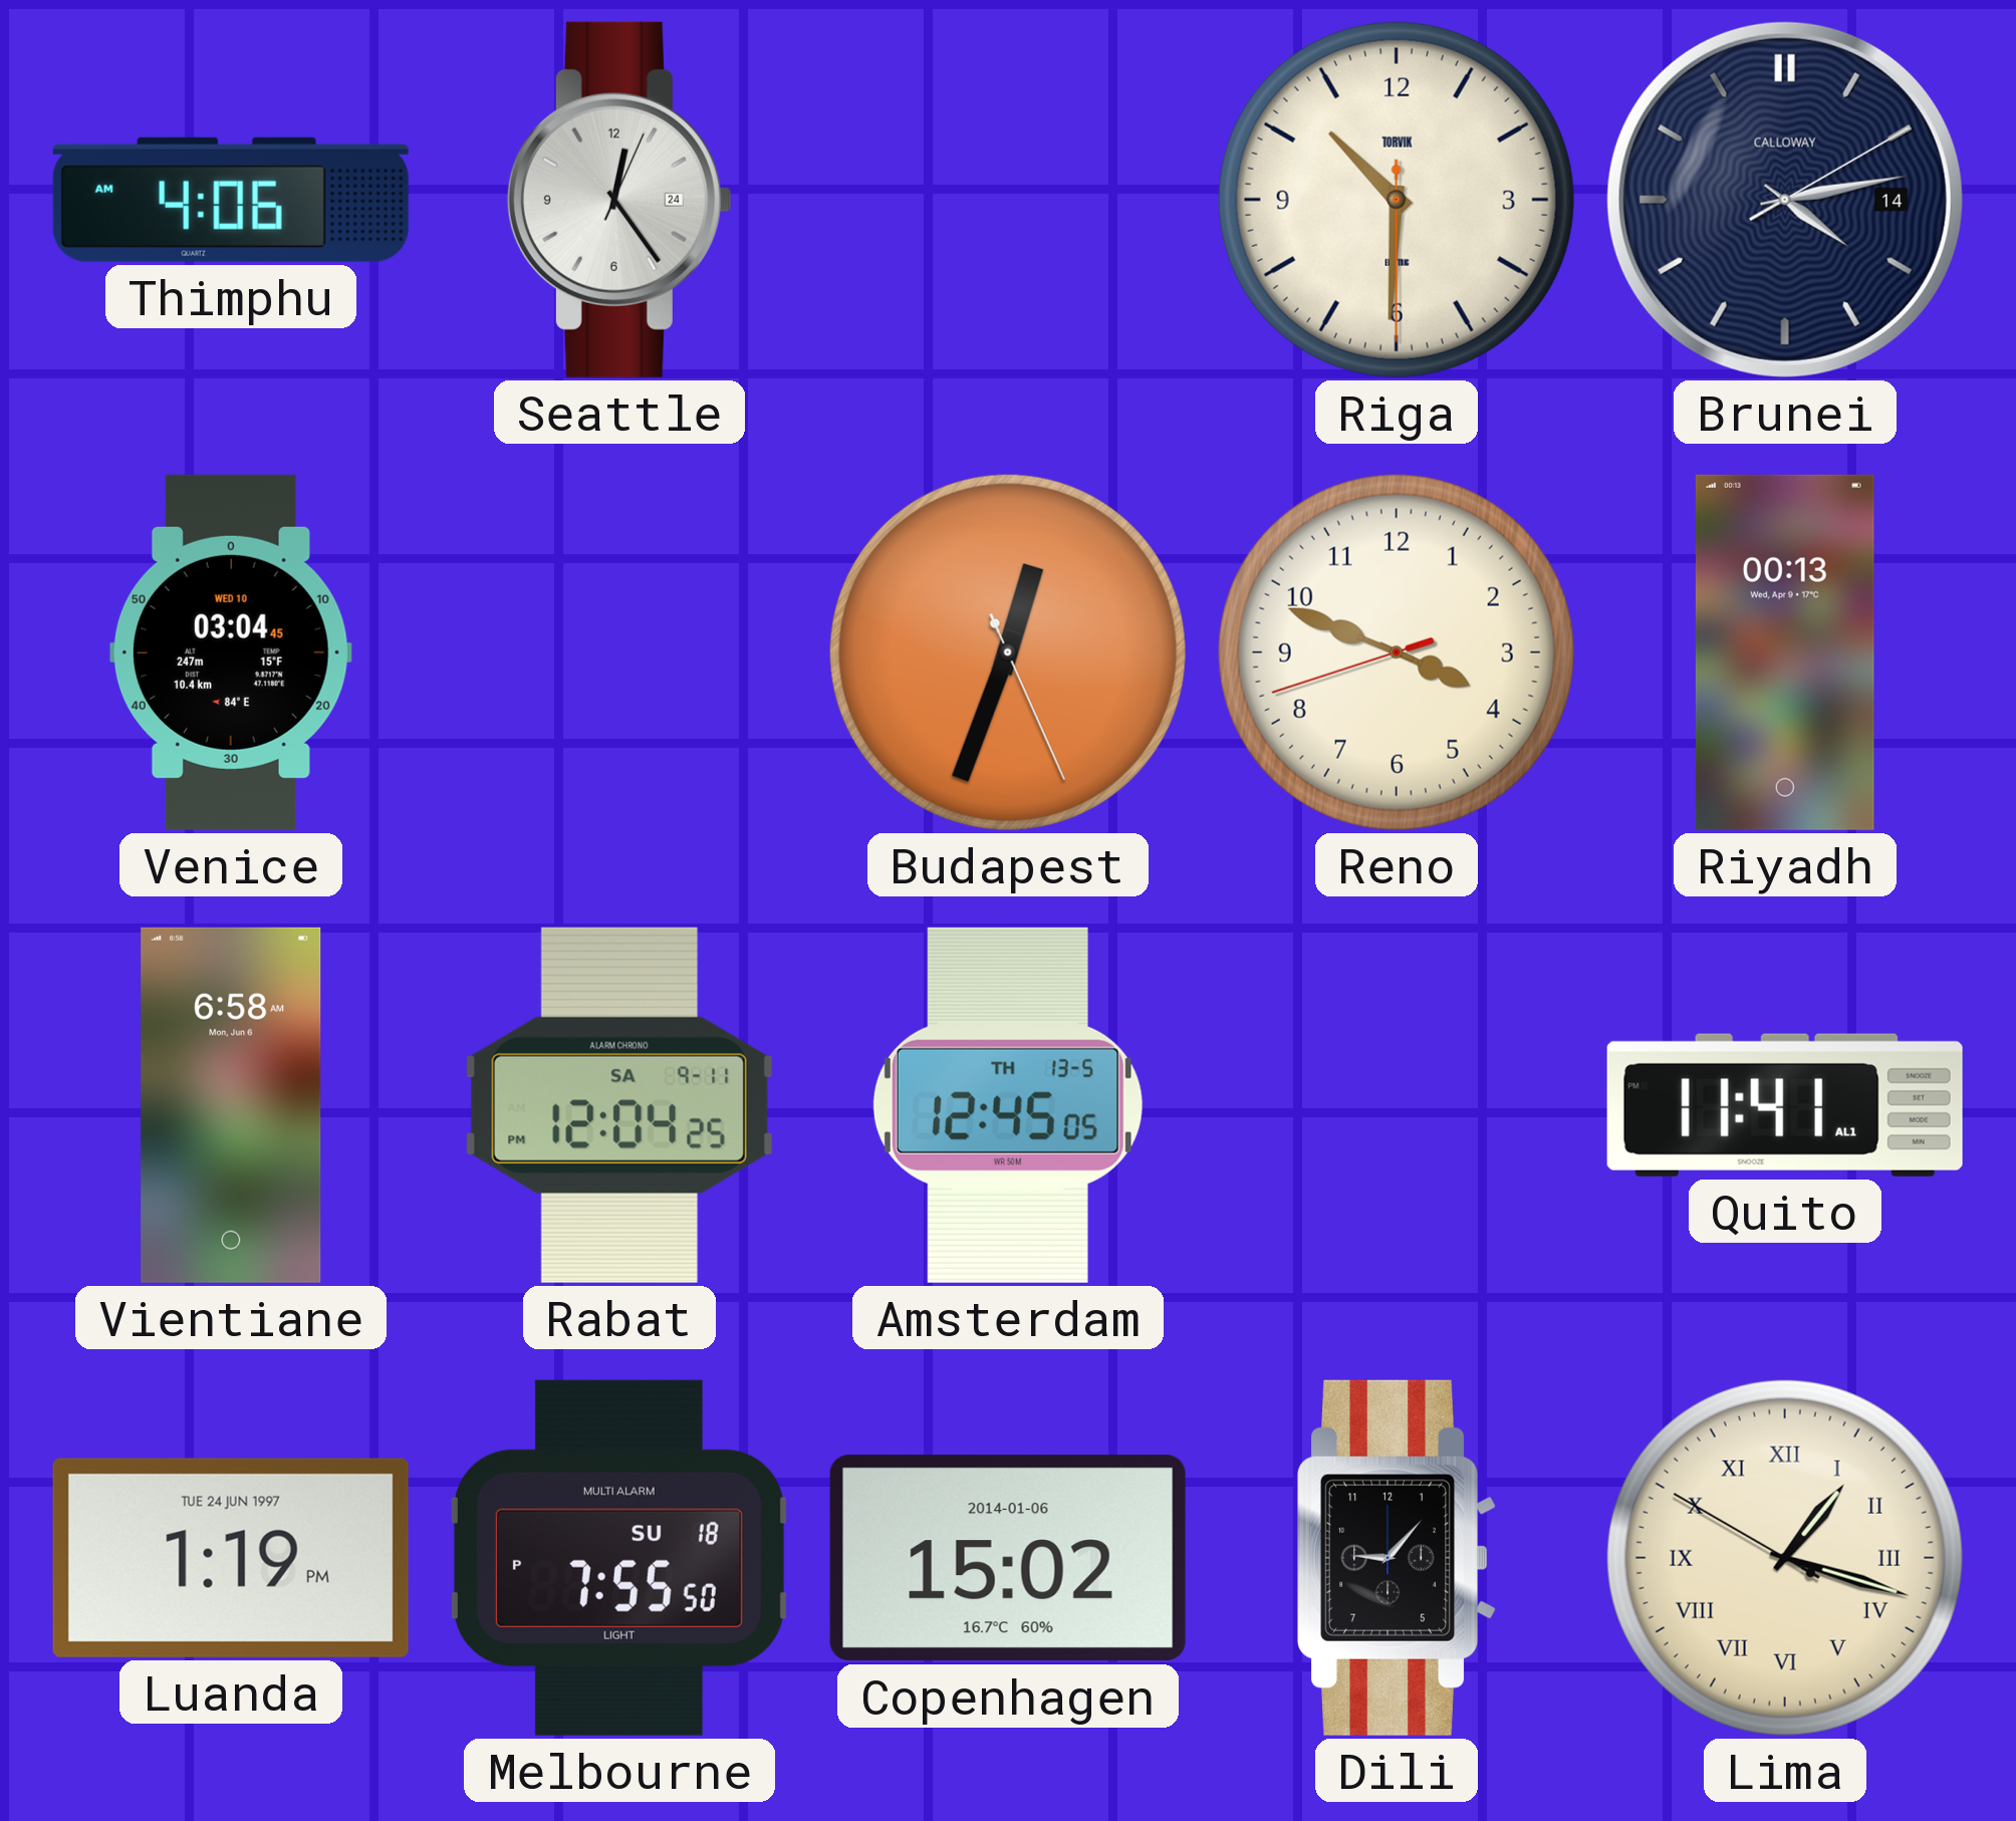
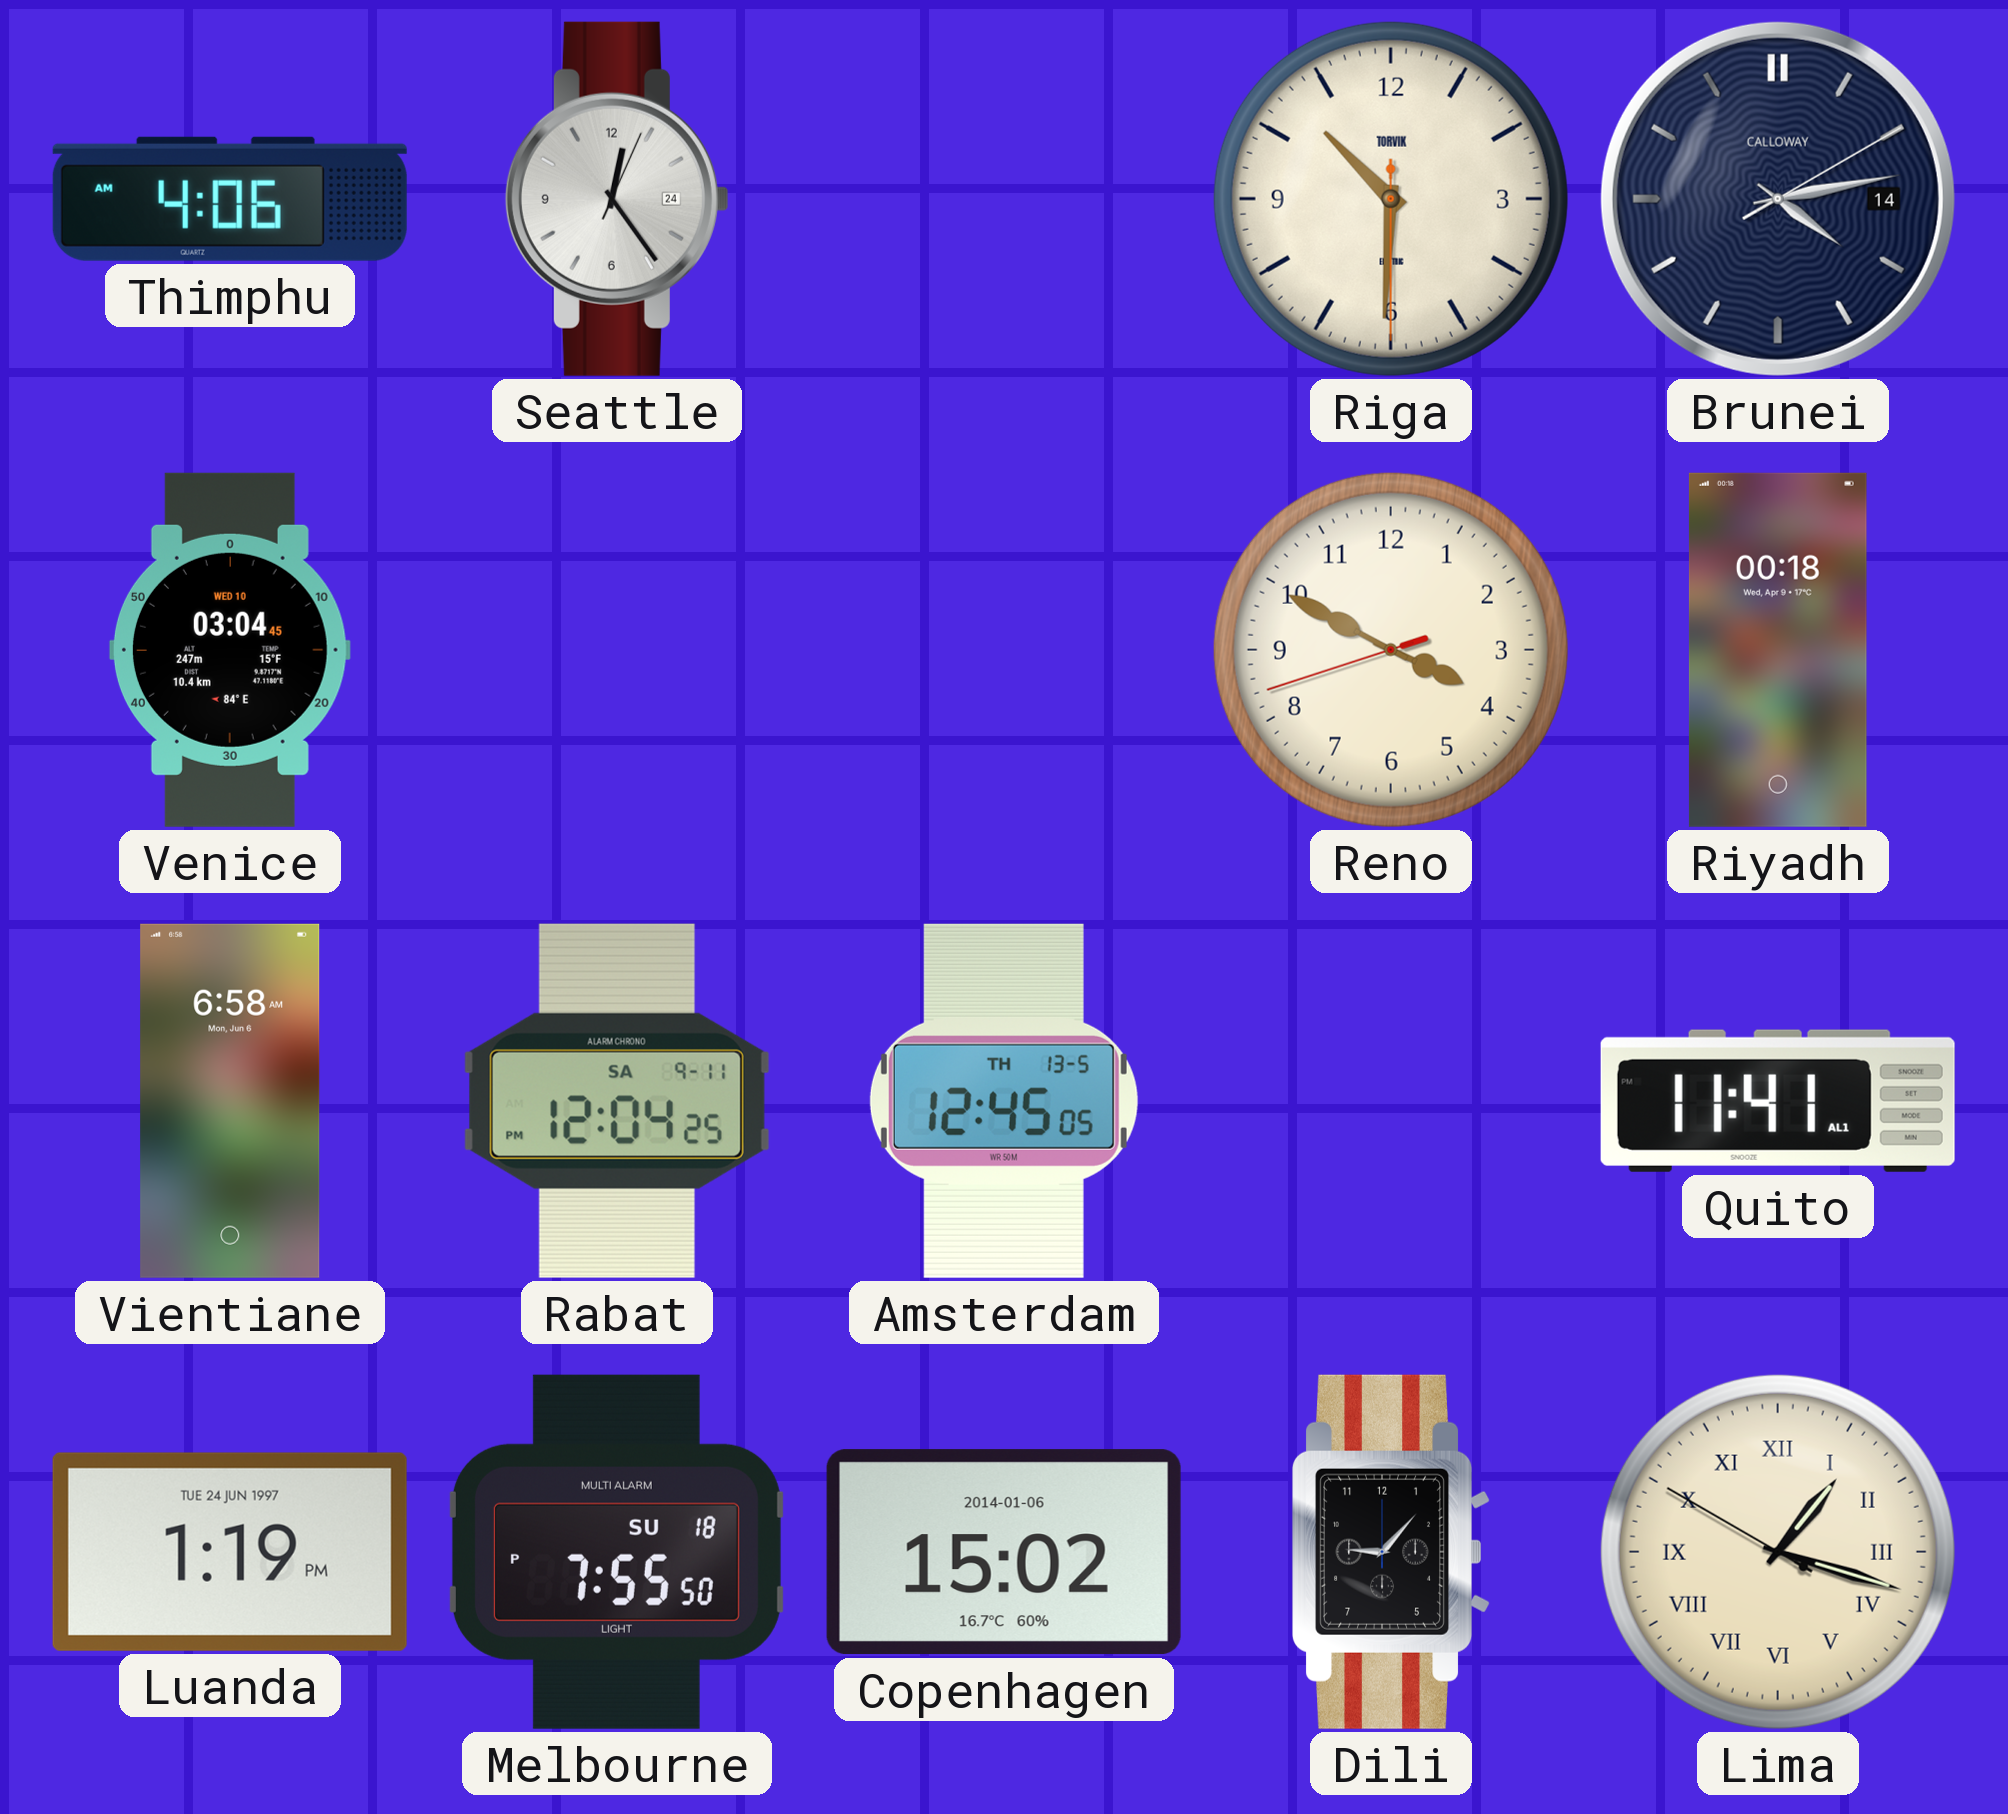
Budapest: 12:33 -> none
Reno: 3:48 -> 3:49
Riyadh: 00:13 -> 00:18
